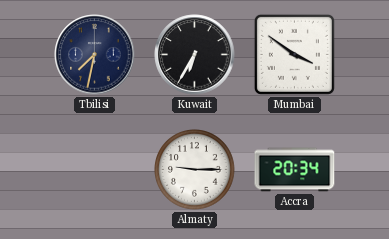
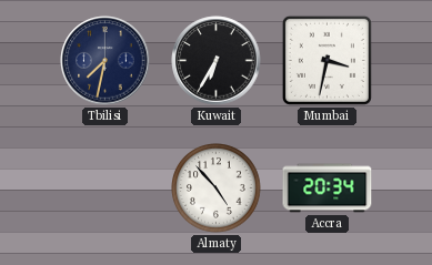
Mumbai: 3:51 -> 3:32
Almaty: 9:15 -> 4:53
